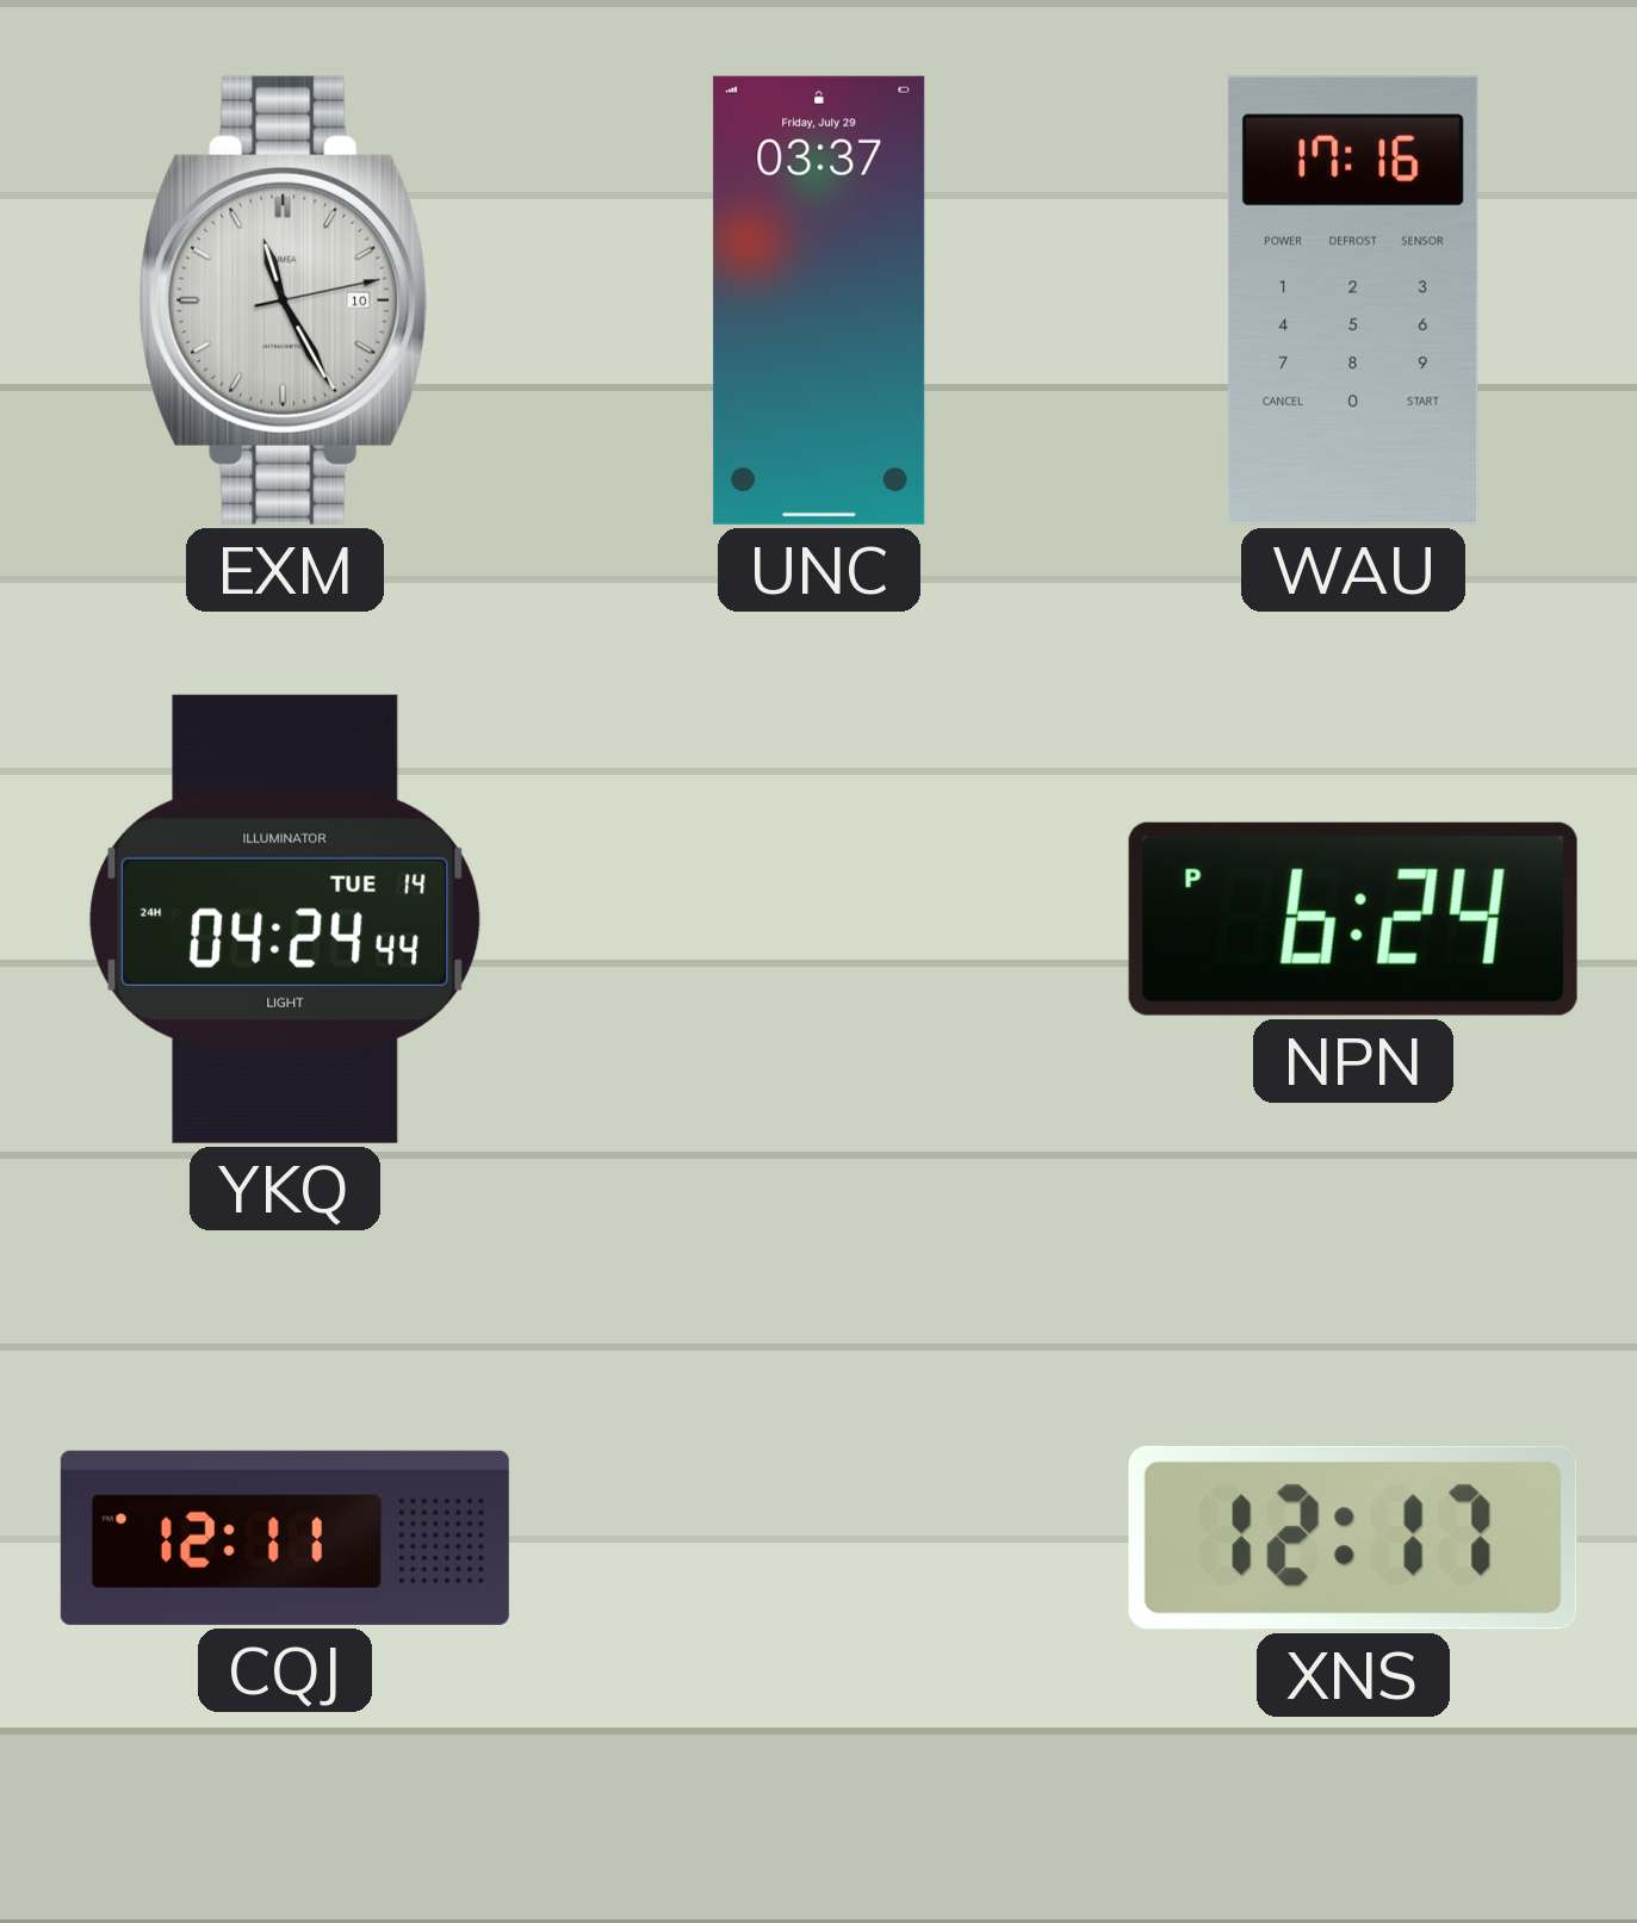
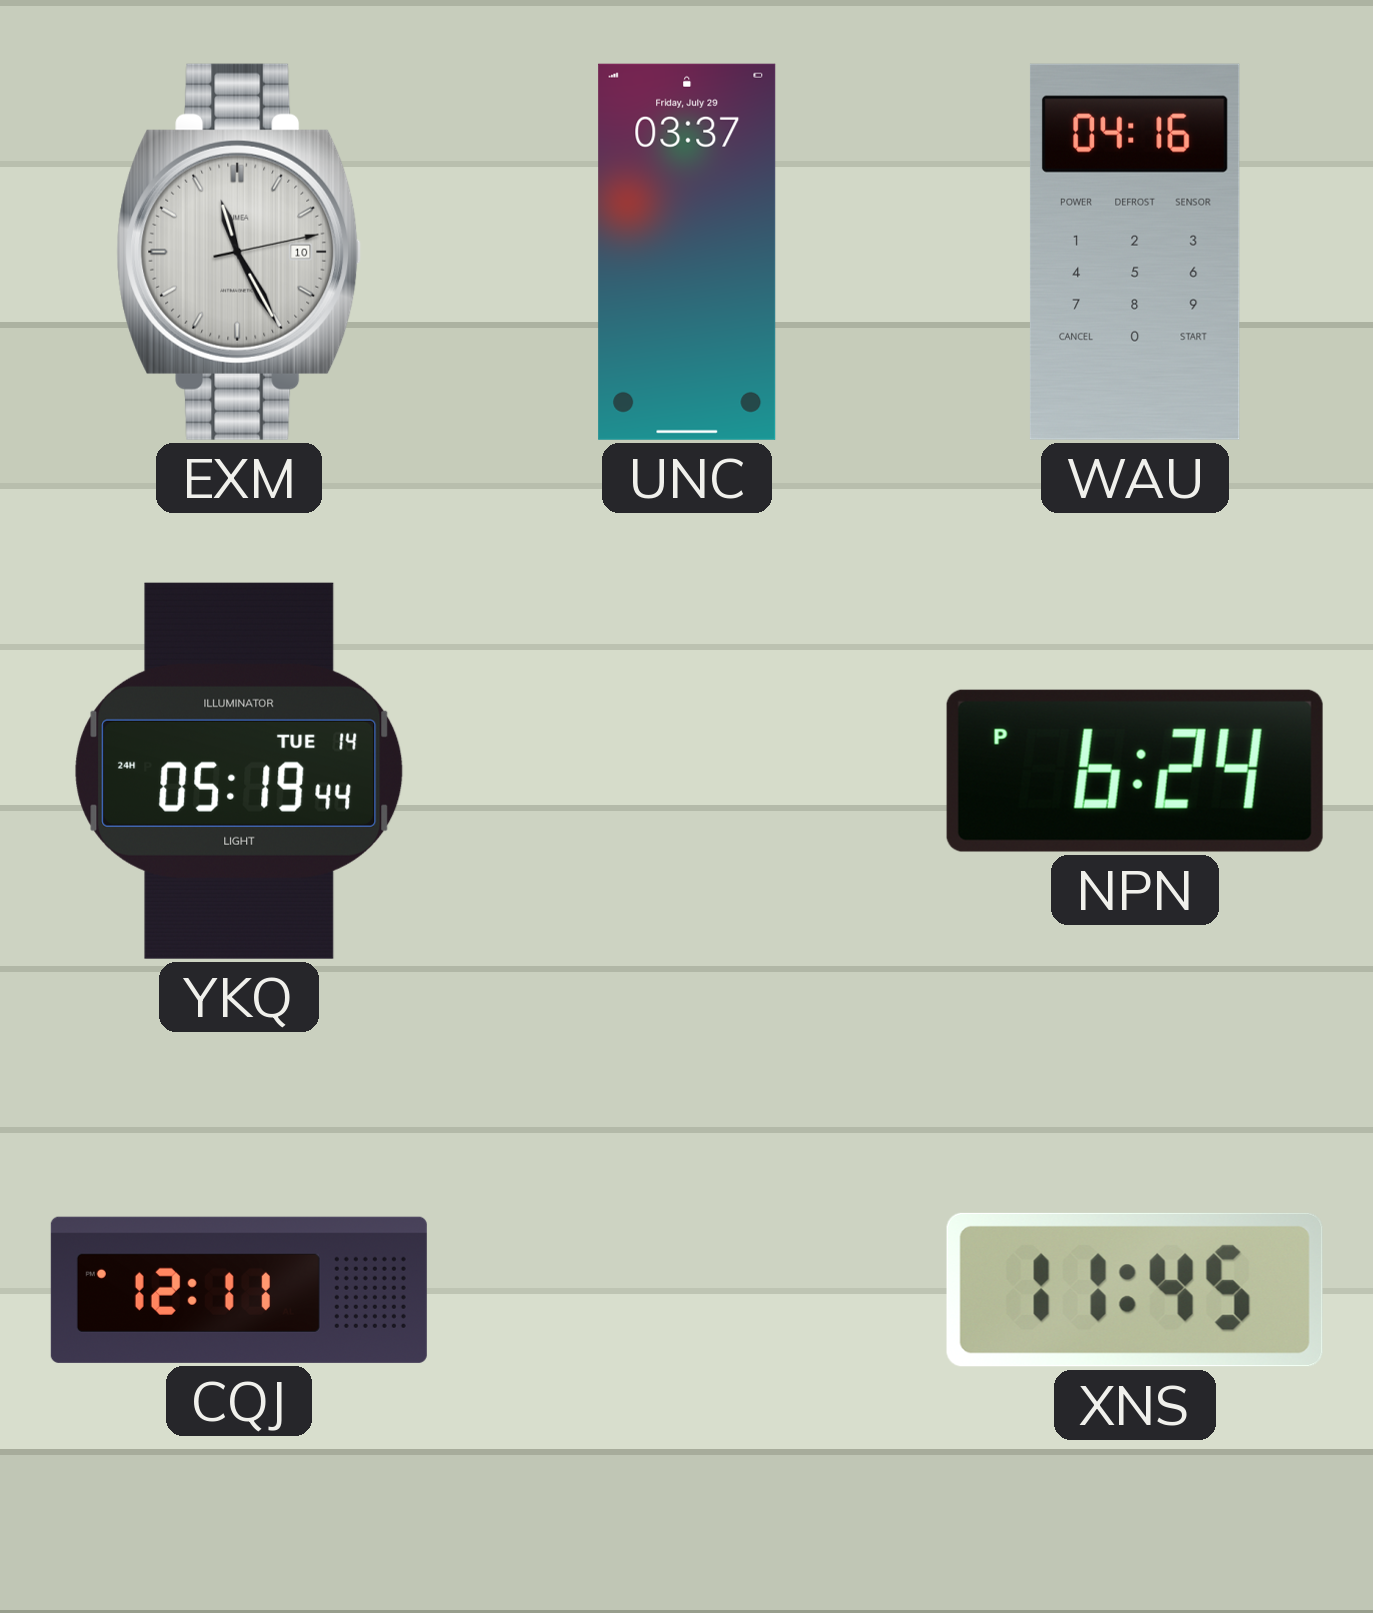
WAU: 17:16 -> 04:16
YKQ: 04:24 -> 05:19
XNS: 12:17 -> 11:45
